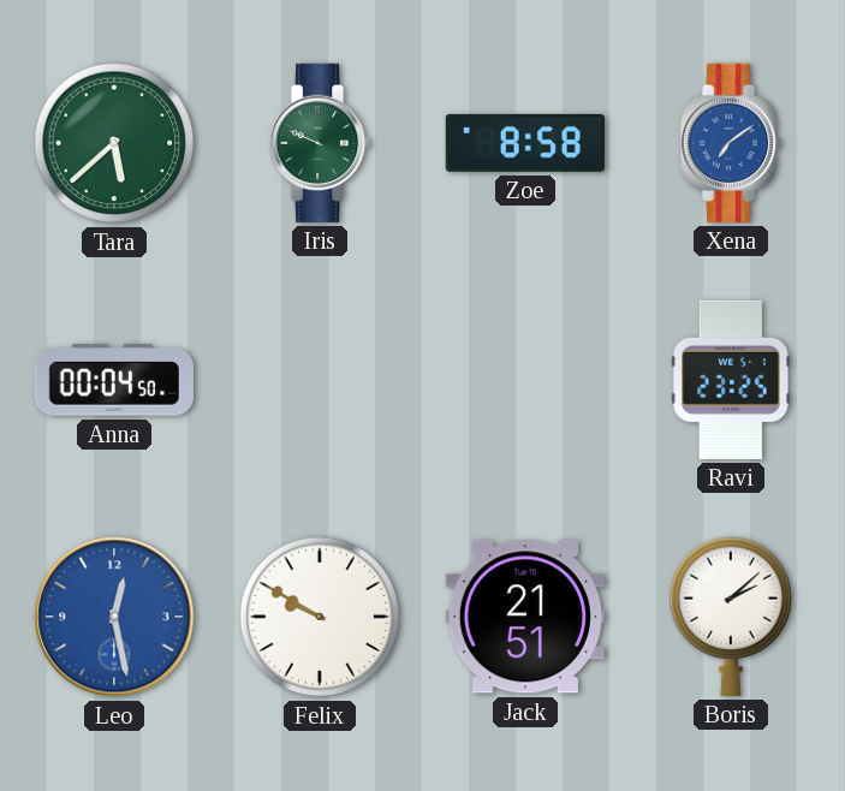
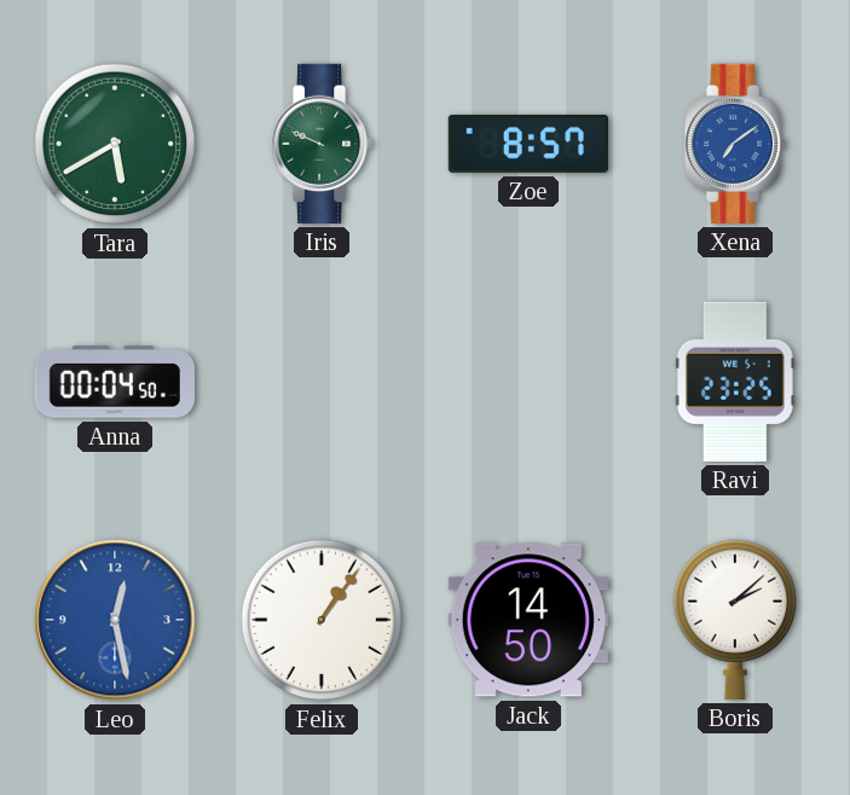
Tara: 5:38 -> 5:40
Zoe: 8:58 -> 8:57
Felix: 9:50 -> 1:06
Jack: 21:51 -> 14:50
